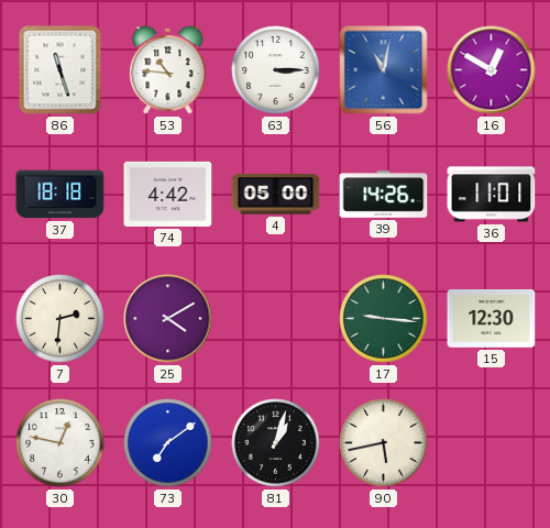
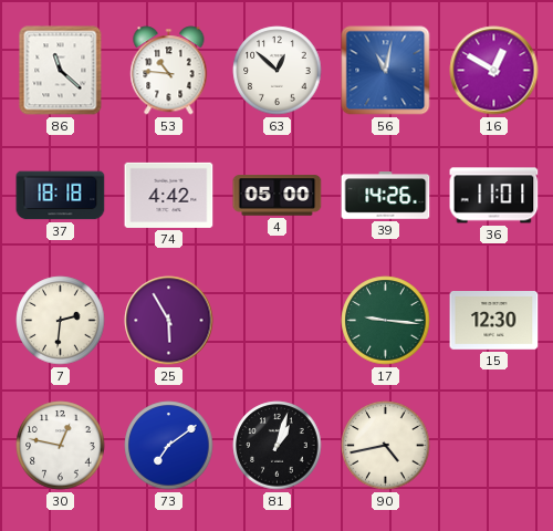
86: 11:27 -> 11:22
63: 3:15 -> 12:52
25: 4:10 -> 5:55
90: 5:43 -> 4:43
